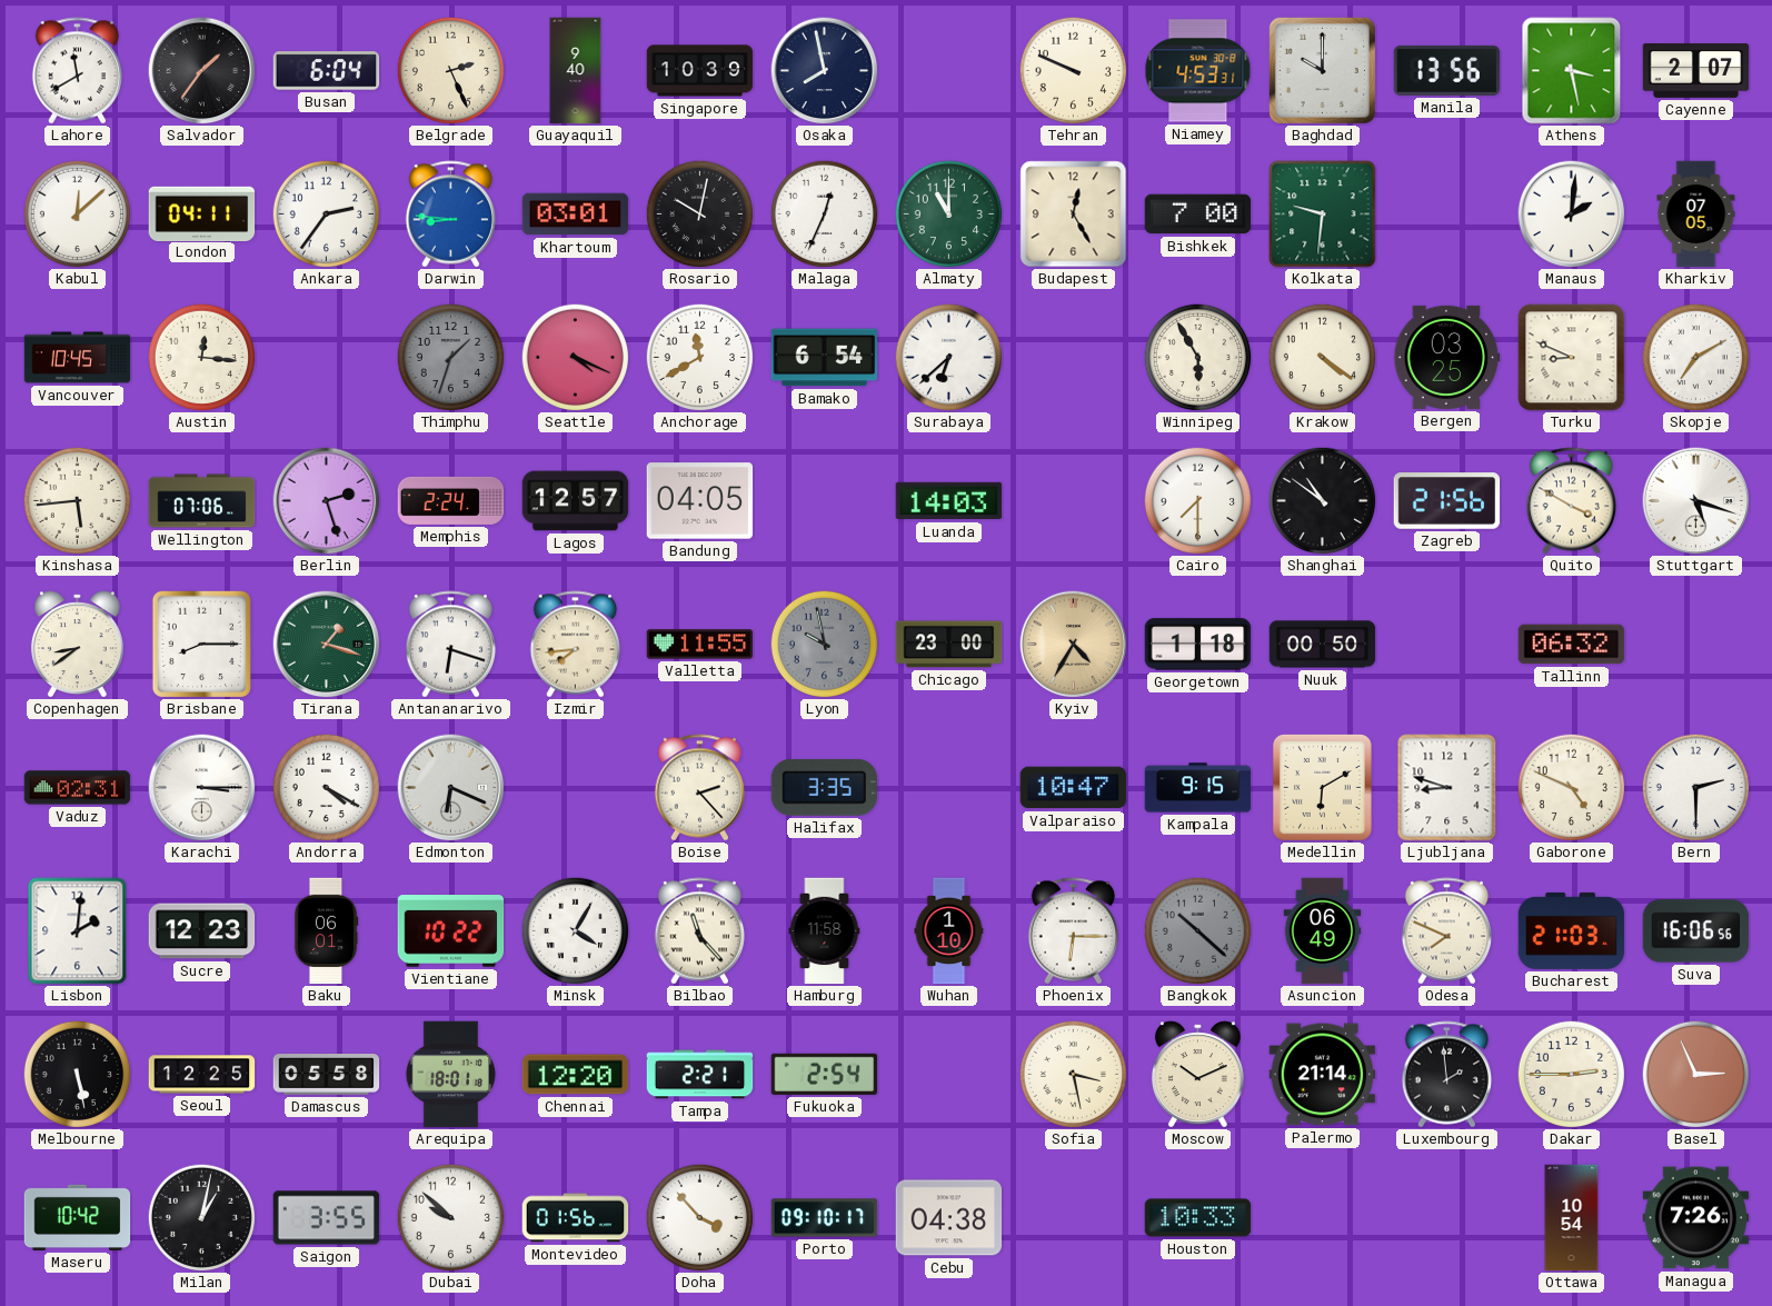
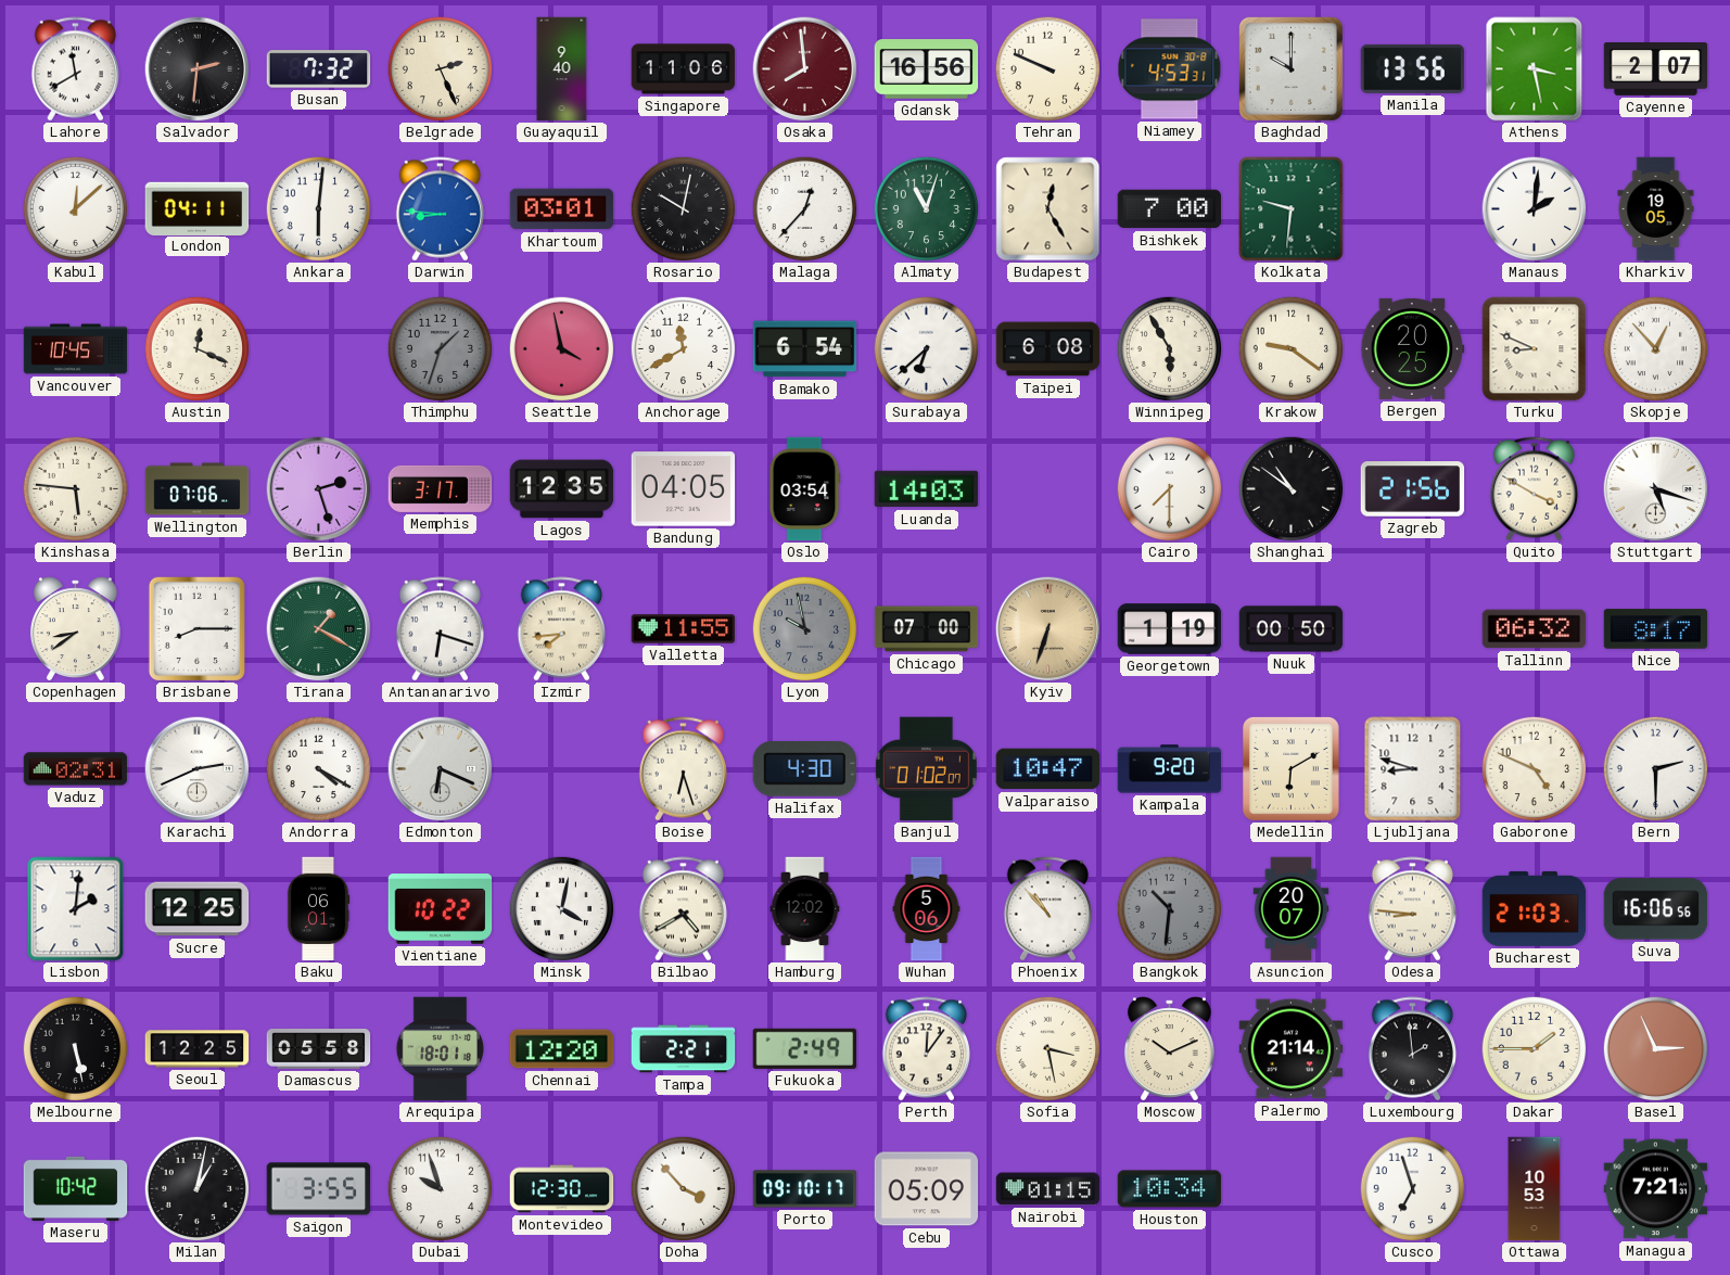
Salvador: 1:36 -> 2:31
Busan: 6:04 -> 7:32
Singapore: 10:39 -> 11:06
Osaka: 7:58 -> 7:59
Osaka dial: navy -> burgundy
Gdansk: none -> 16:56
Ankara: 2:36 -> 6:01
Malaga: 12:34 -> 12:37
Almaty: 11:00 -> 11:03
Kharkiv: 07:05 -> 19:05
Austin: 12:16 -> 12:19
Seattle: 4:19 -> 3:58
Taipei: none -> 6:08
Krakow: 4:21 -> 9:21
Bergen: 03:25 -> 20:25
Skopje: 7:10 -> 12:53
Kinshasa: 5:44 -> 5:46
Memphis: 2:24 -> 3:17
Lagos: 12:57 -> 12:35
Oslo: none -> 03:54
Tirana: 1:18 -> 1:20
Chicago: 23:00 -> 07:00
Kyiv: 4:35 -> 6:33
Georgetown: 1:18 -> 1:19
Nice: none -> 8:17
Karachi: 3:15 -> 2:41
Boise: 2:23 -> 6:27
Halifax: 3:35 -> 4:30
Banjul: none -> 01:02
Kampala: 9:15 -> 9:20
Sucre: 12:23 -> 12:25
Minsk: 4:05 -> 4:02
Bilbao: 11:23 -> 4:40
Hamburg: 11:58 -> 12:02
Wuhan: 1:10 -> 5:06
Phoenix: 6:15 -> 10:53
Bangkok: 10:22 -> 10:31
Asuncion: 06:49 -> 20:07
Odesa: 7:49 -> 8:46
Fukuoka: 2:54 -> 2:49
Perth: none -> 12:06
Dakar: 2:45 -> 1:45
Dubai: 9:52 -> 9:57
Montevideo: 01:56 -> 12:30
Cebu: 04:38 -> 05:09
Nairobi: none -> 01:15
Houston: 10:33 -> 10:34
Cusco: none -> 6:57
Ottawa: 10:54 -> 10:53
Managua: 7:26 -> 7:21
